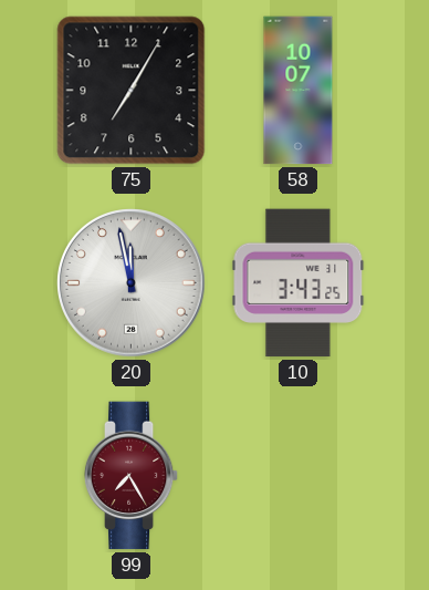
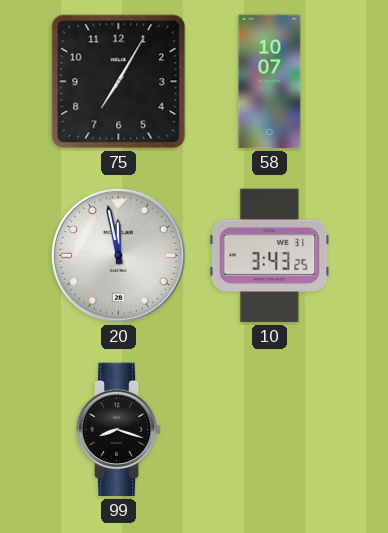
99: 7:25 -> 8:18
99 dial: burgundy -> black
